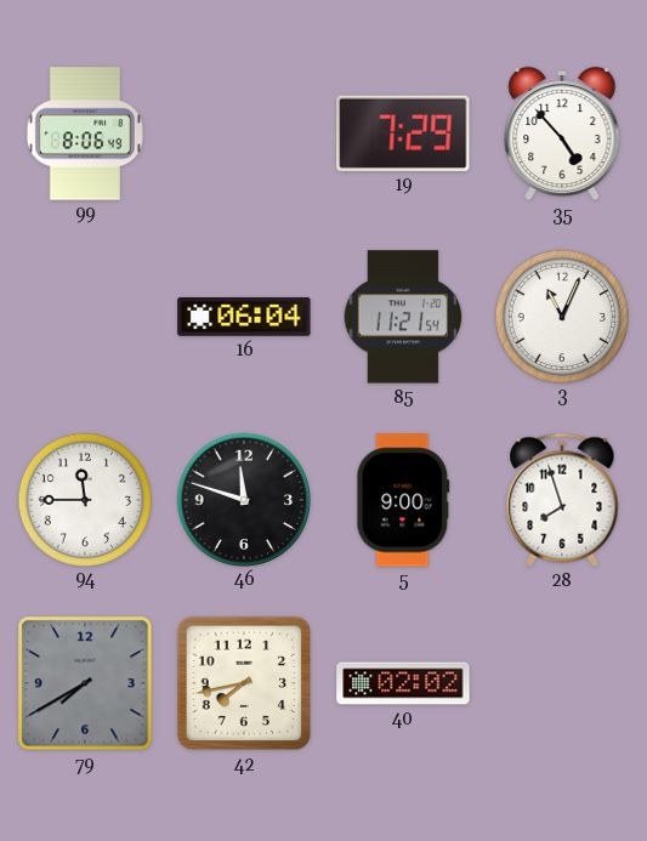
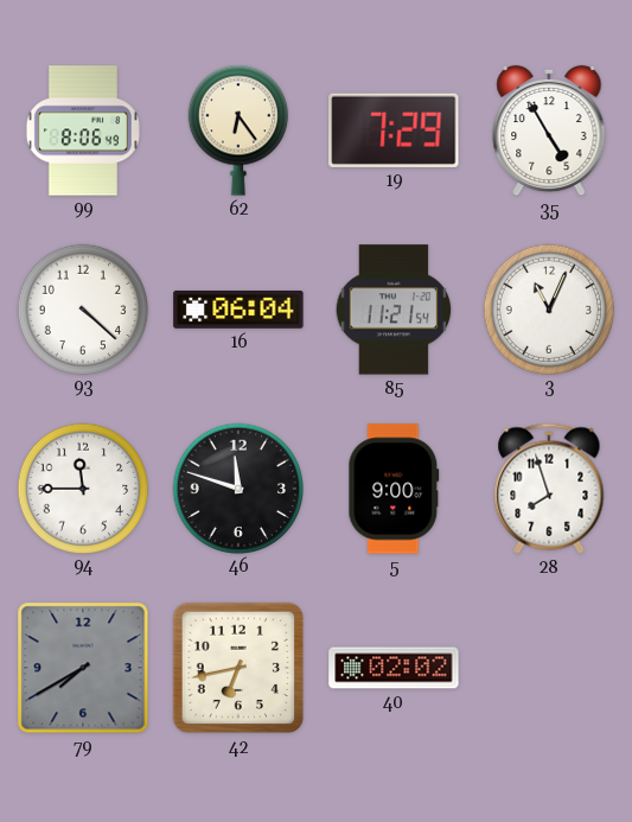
62: none -> 6:24
35: 4:53 -> 4:55
93: none -> 4:22
42: 7:43 -> 6:43
